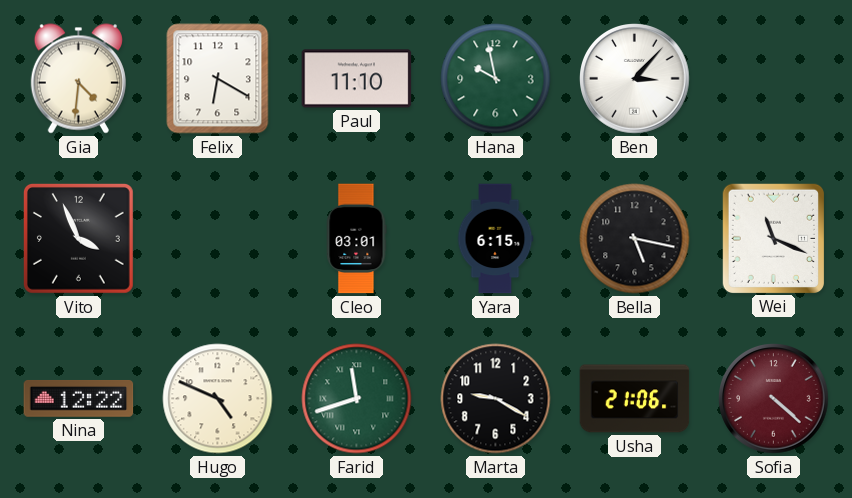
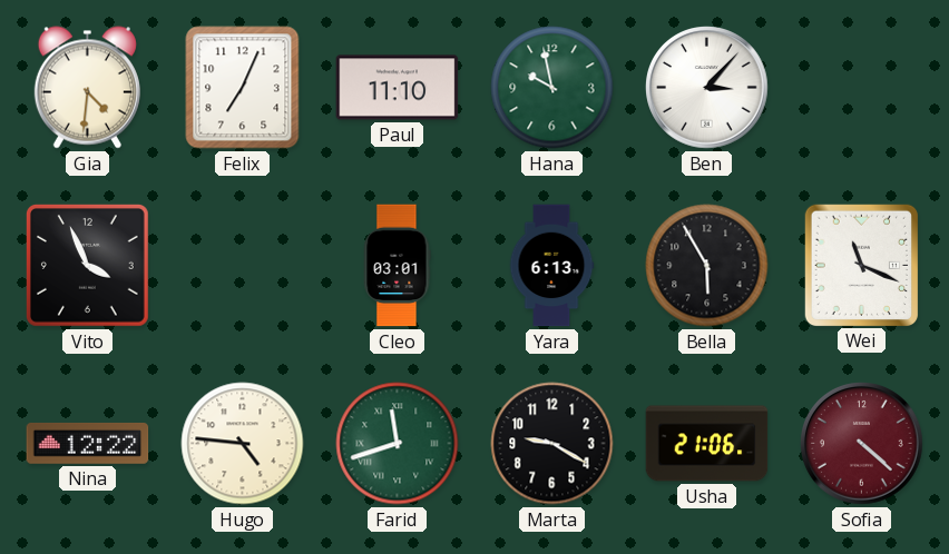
Felix: 6:20 -> 7:04
Yara: 6:15 -> 6:13
Bella: 5:17 -> 5:55
Hugo: 4:49 -> 4:46
